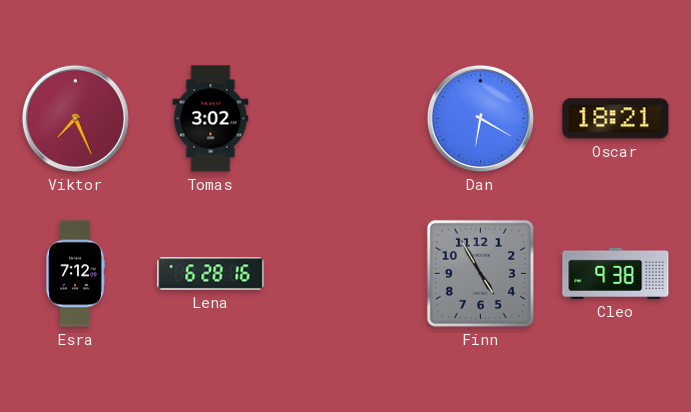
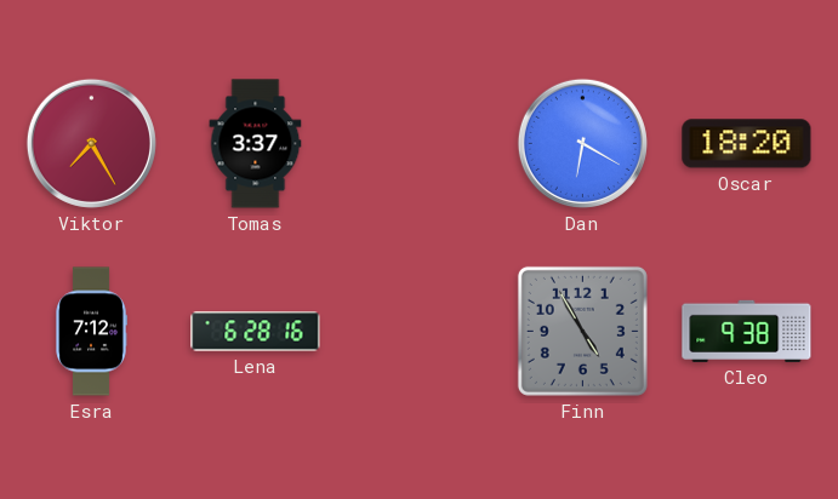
Viktor: 7:26 -> 7:25
Tomas: 3:02 -> 3:37
Oscar: 18:21 -> 18:20
